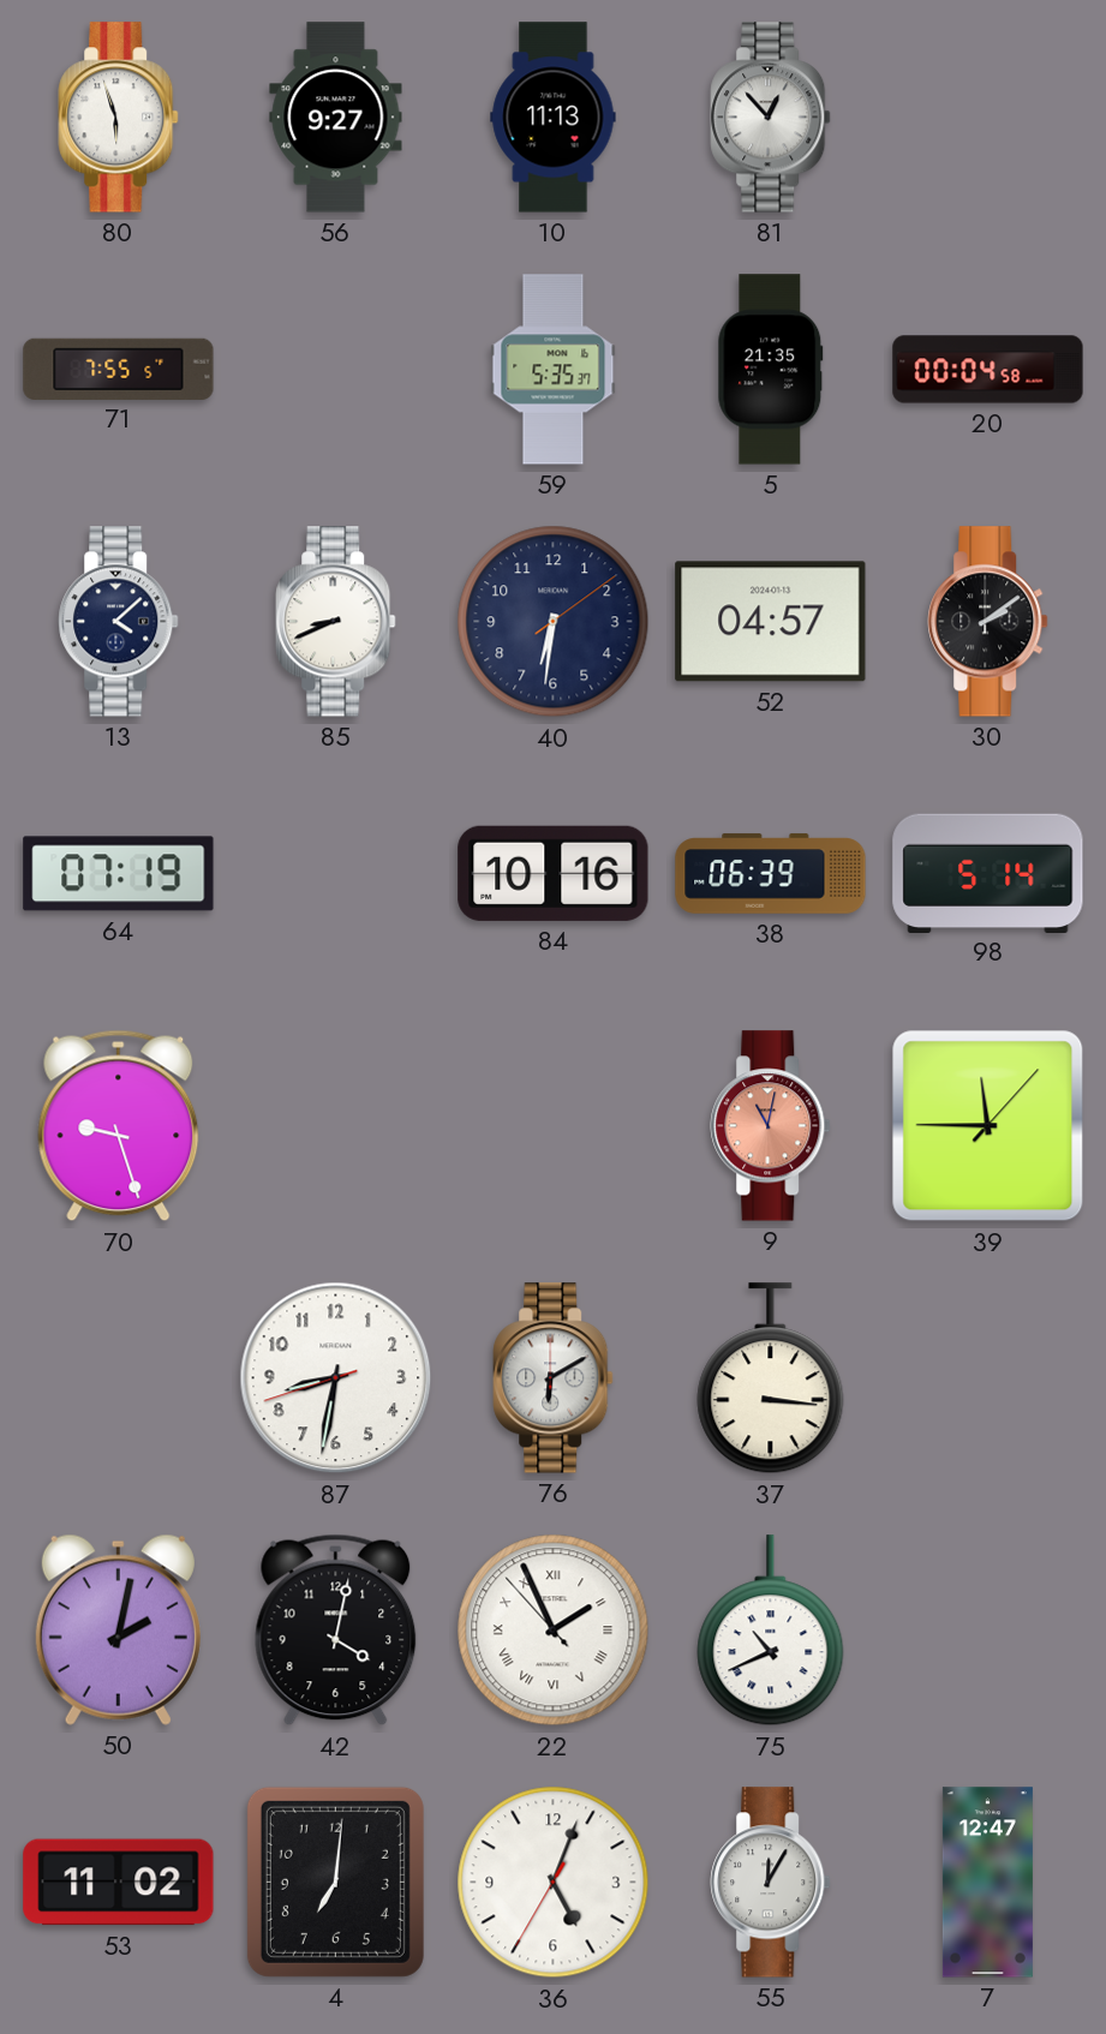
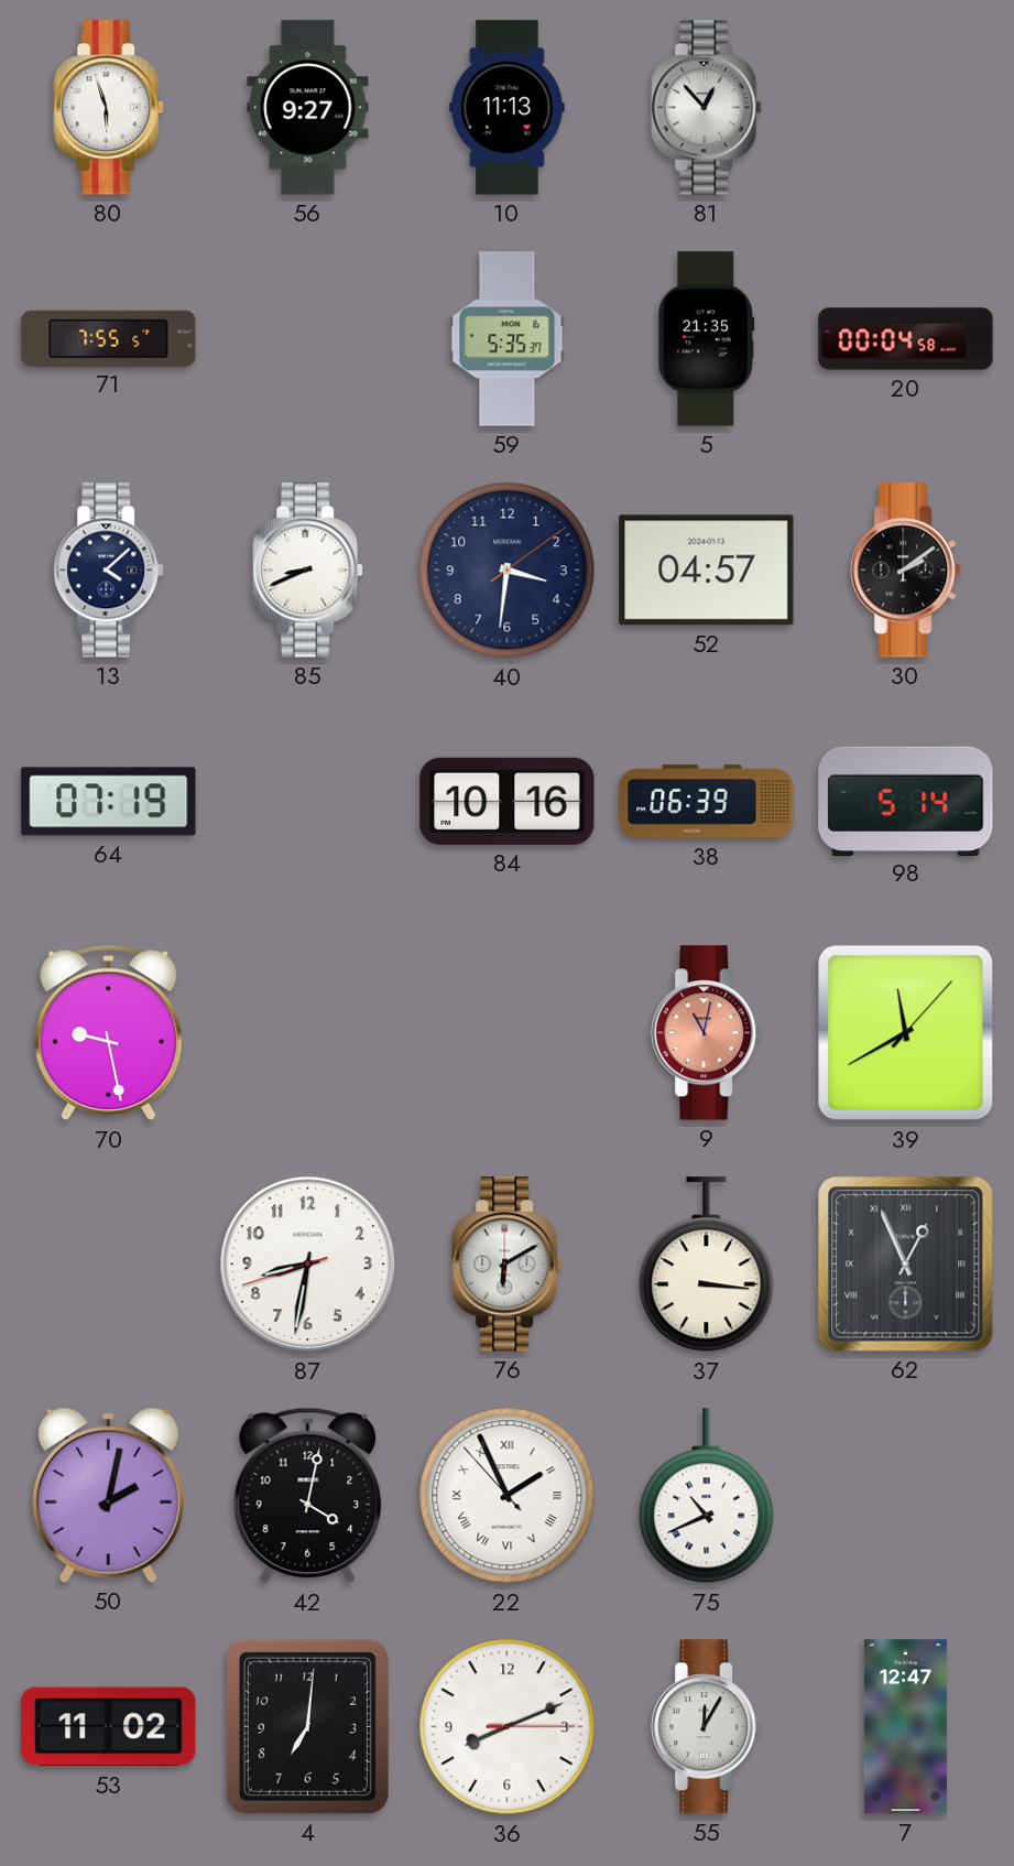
40: 6:31 -> 3:31
70: 9:27 -> 9:28
39: 11:45 -> 11:40
62: none -> 12:56
36: 5:03 -> 8:11
